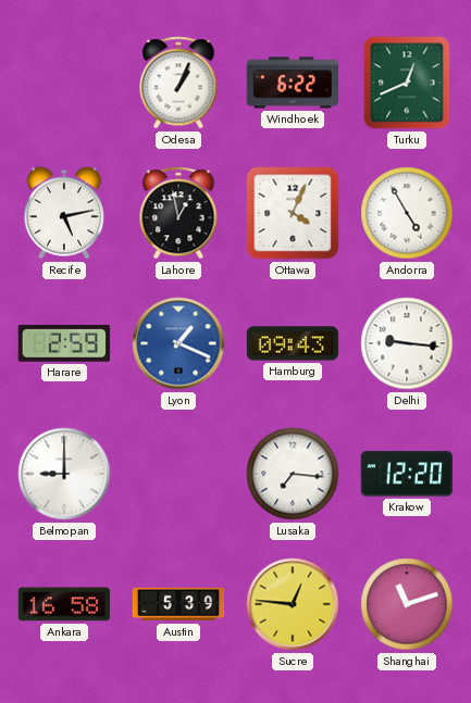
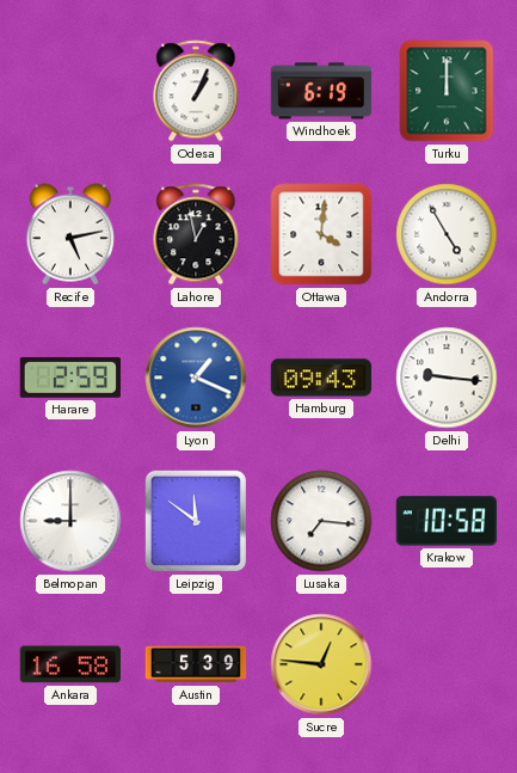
Windhoek: 6:22 -> 6:19
Turku: 12:41 -> 12:00
Ottawa: 4:04 -> 4:01
Leipzig: none -> 11:51
Krakow: 12:20 -> 10:58
Shanghai: 11:12 -> none
